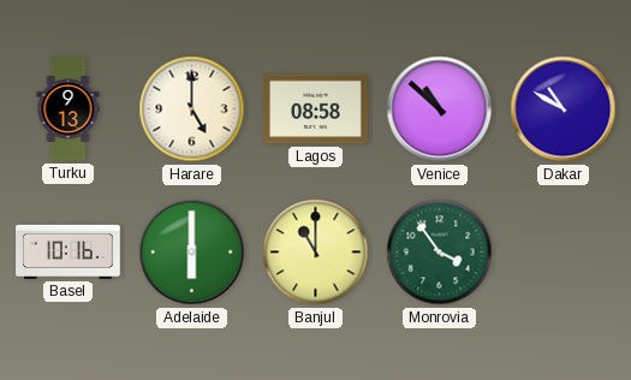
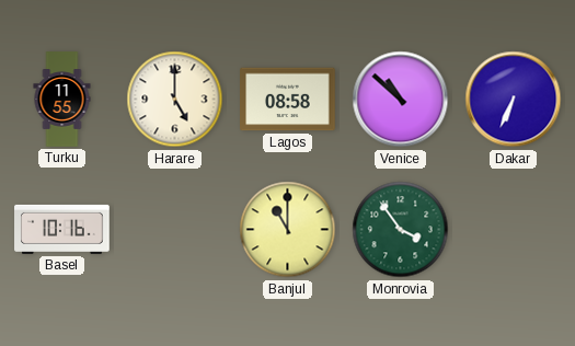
Turku: 9:13 -> 11:55
Dakar: 10:50 -> 6:34
Adelaide: 6:00 -> none
